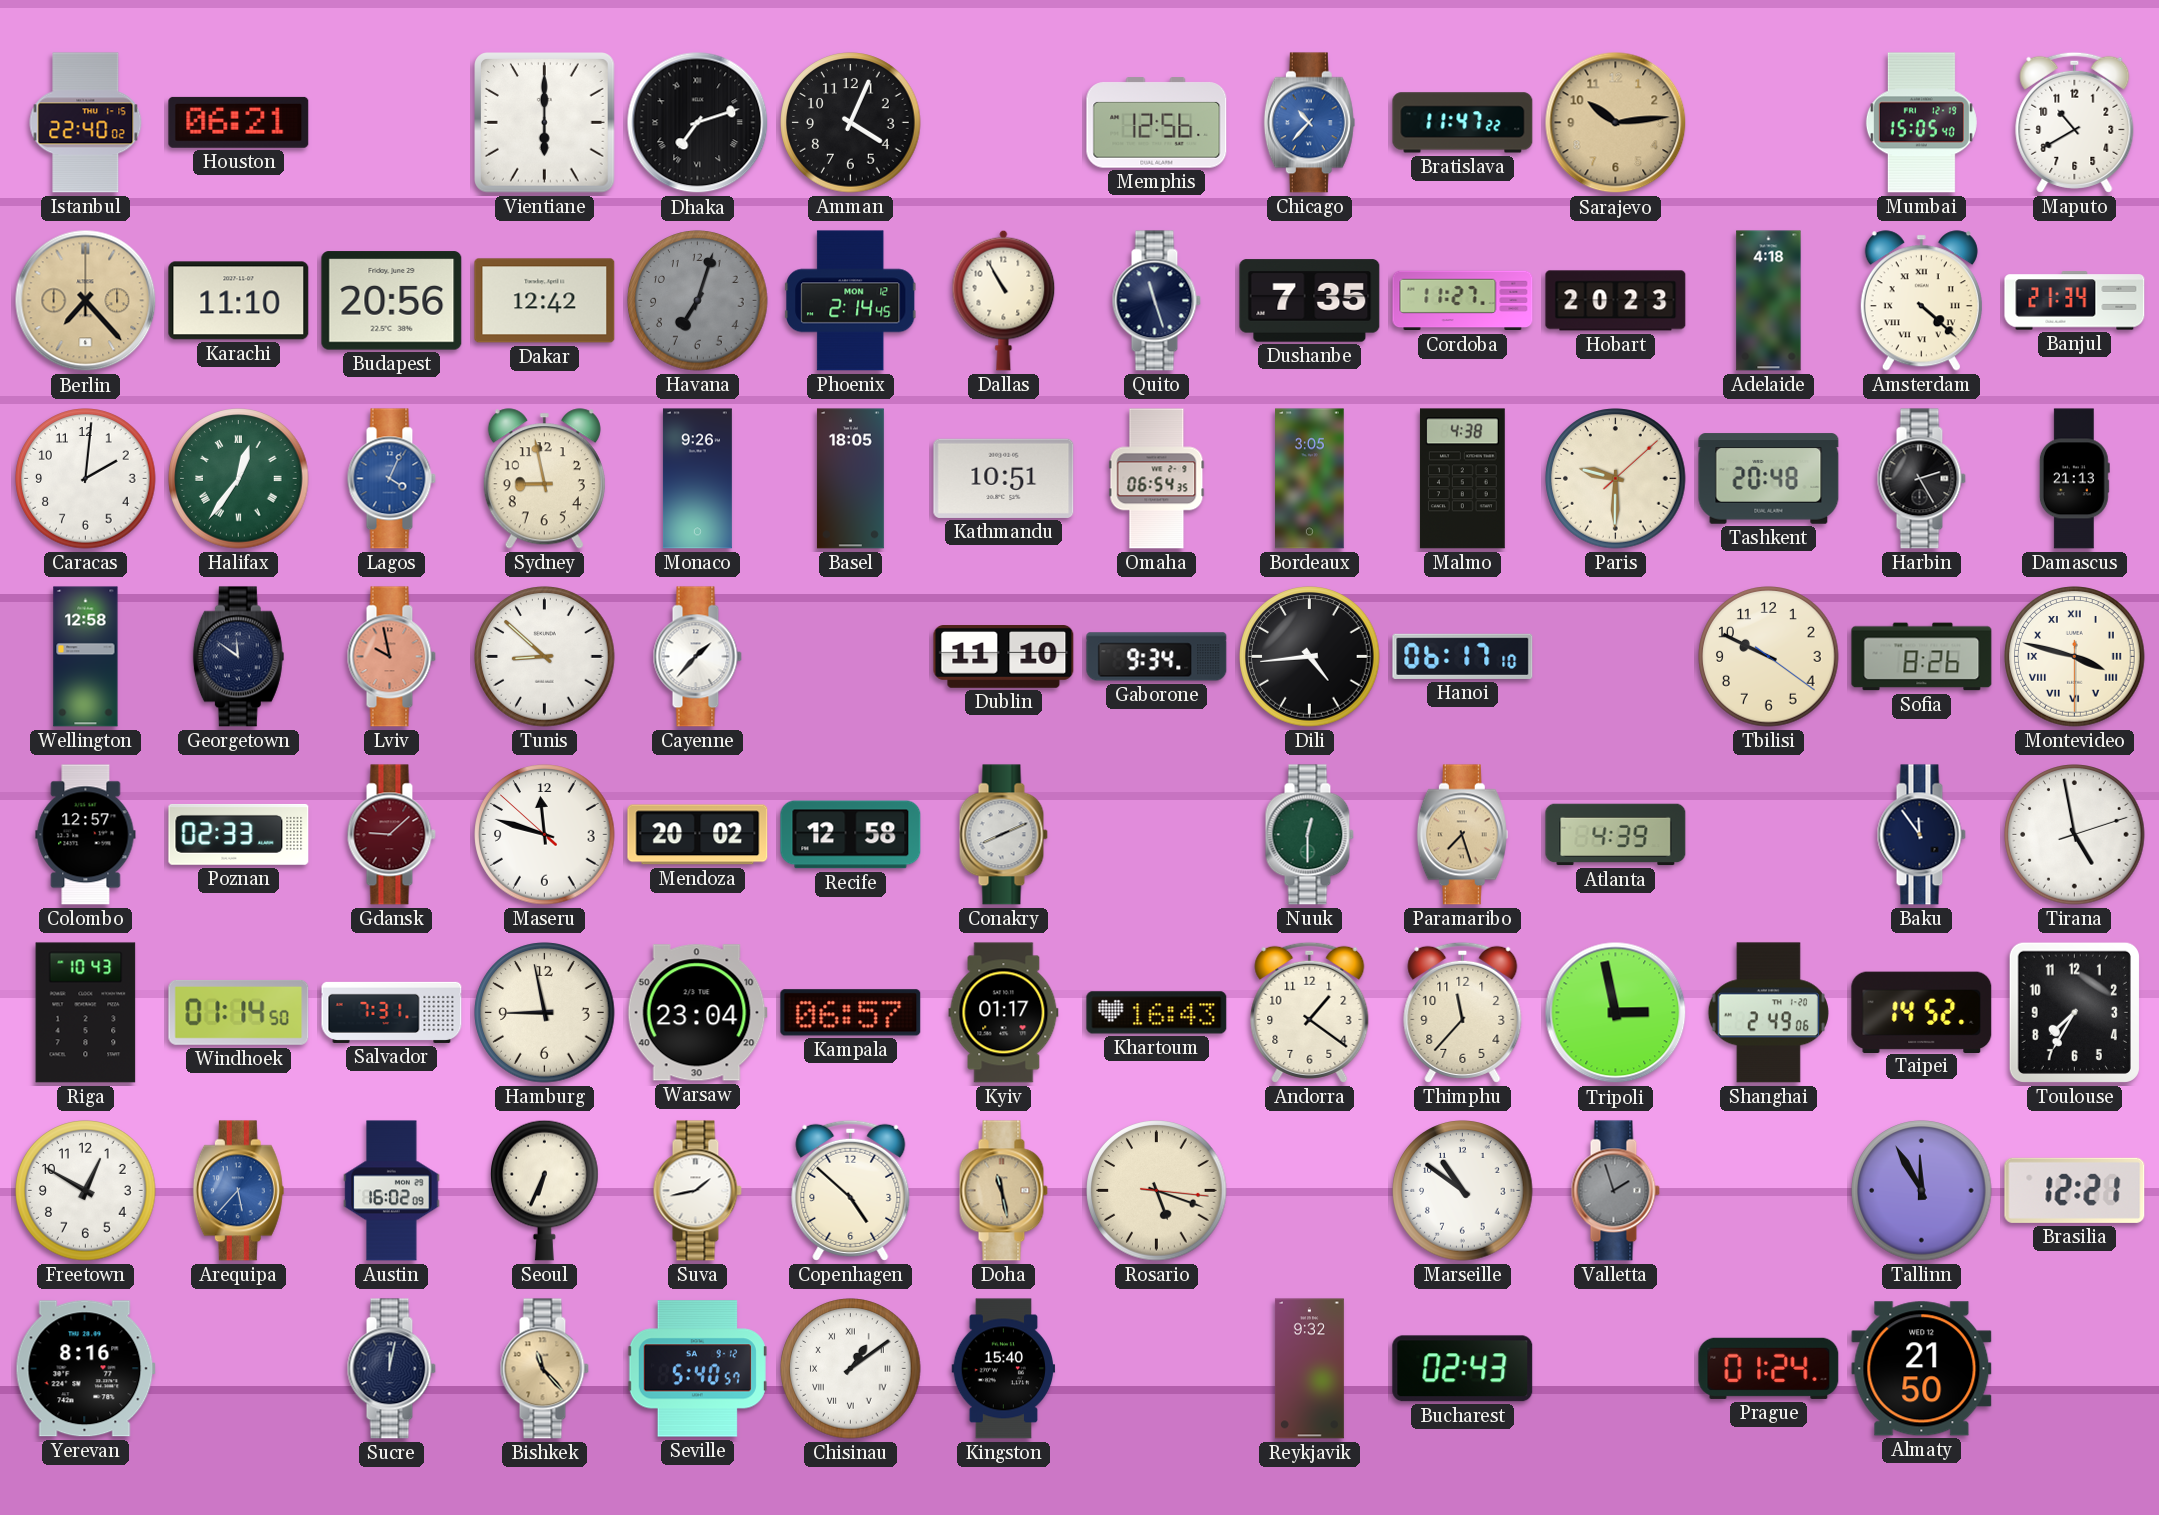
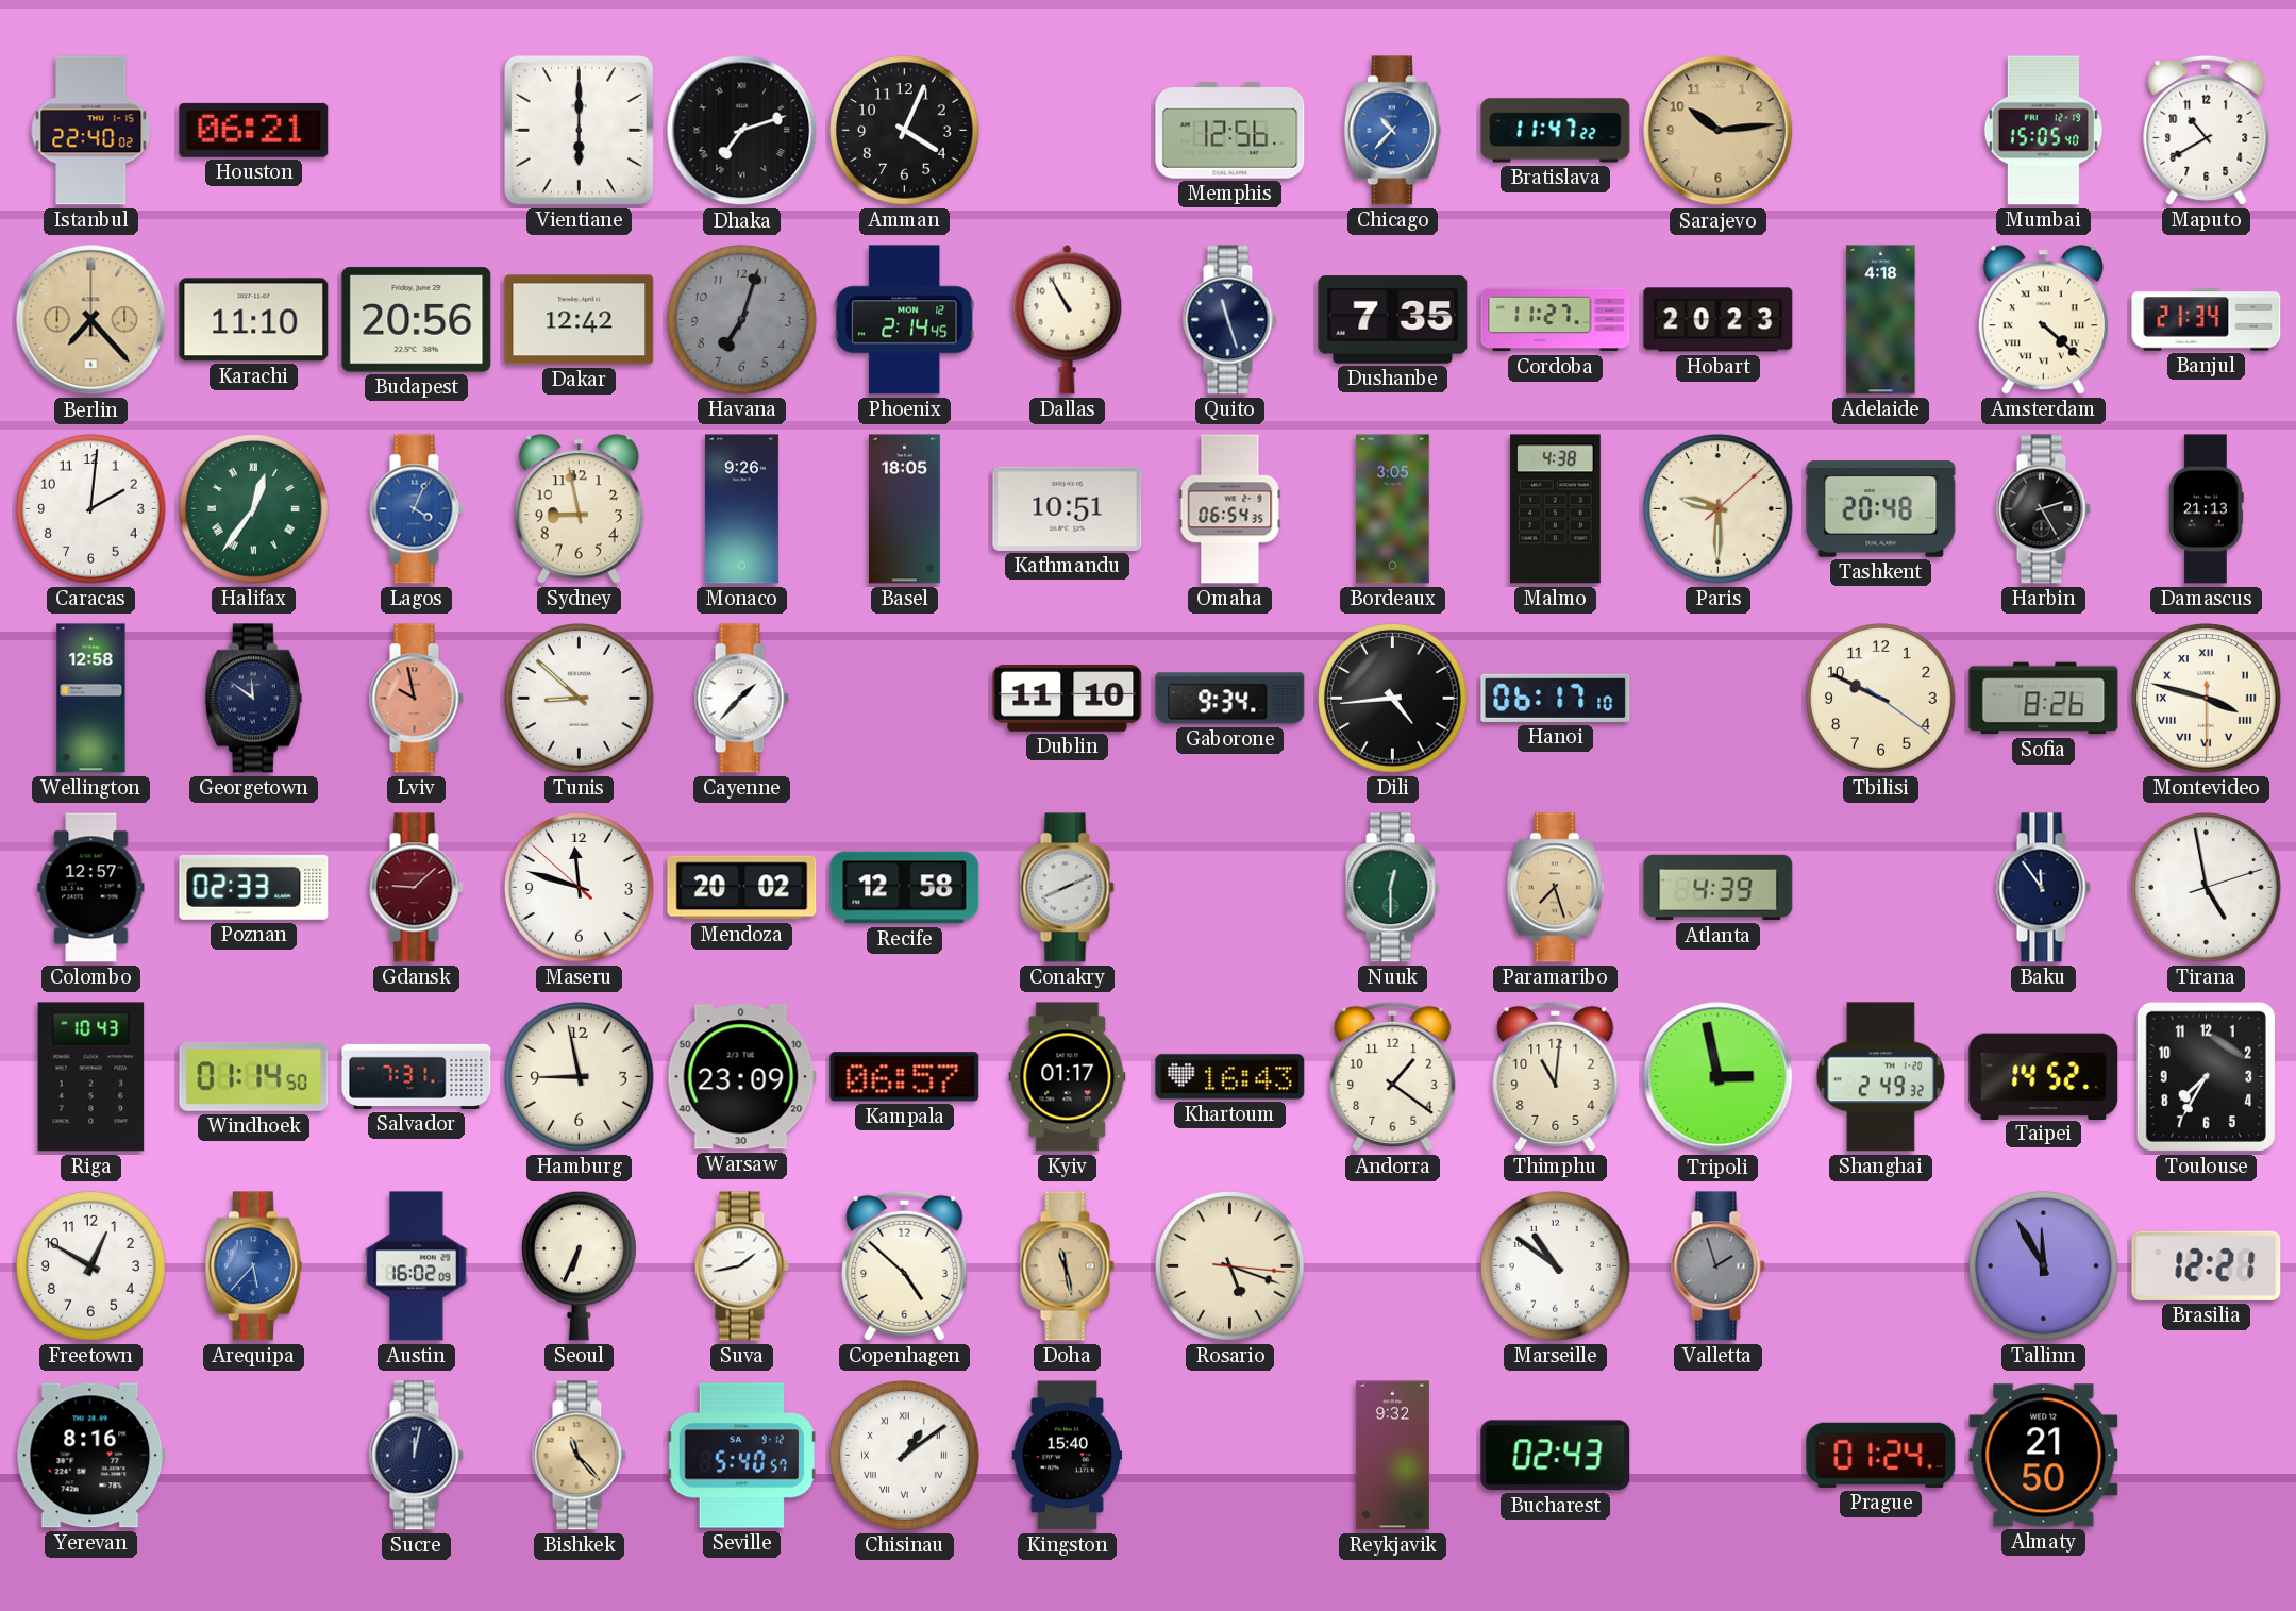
Warsaw: 23:04 -> 23:09
Thimphu: 11:37 -> 11:01
Shanghai: 2:49:06 -> 2:49:32
